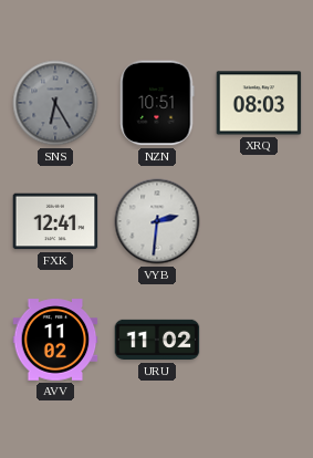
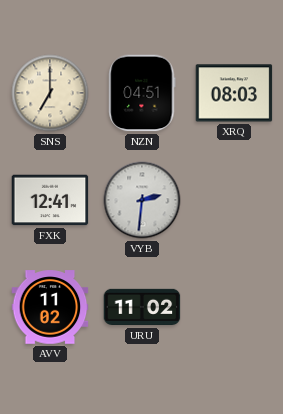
SNS: 6:25 -> 7:00
SNS dial: grey -> cream
NZN: 10:51 -> 04:51
